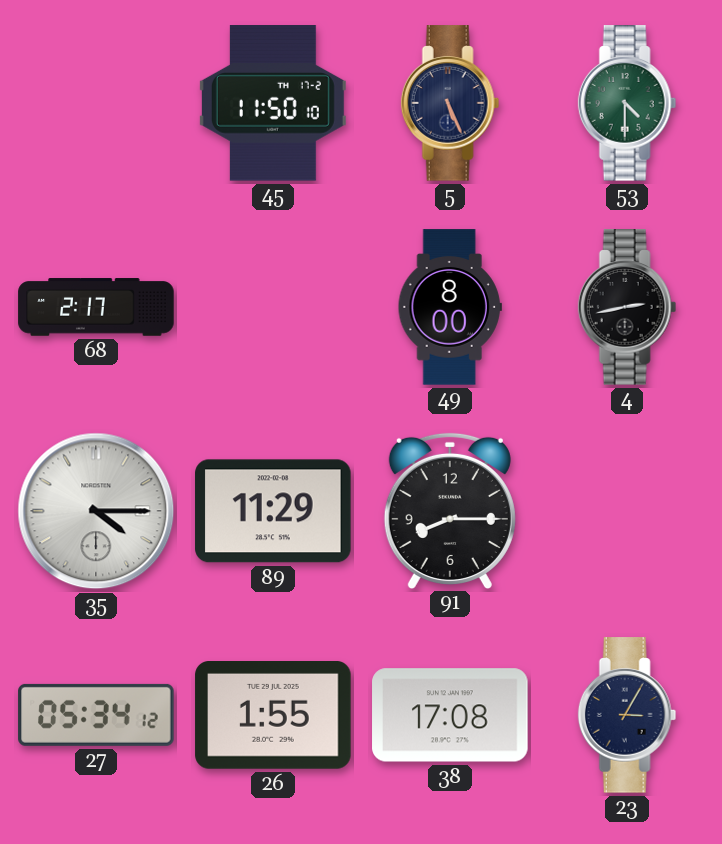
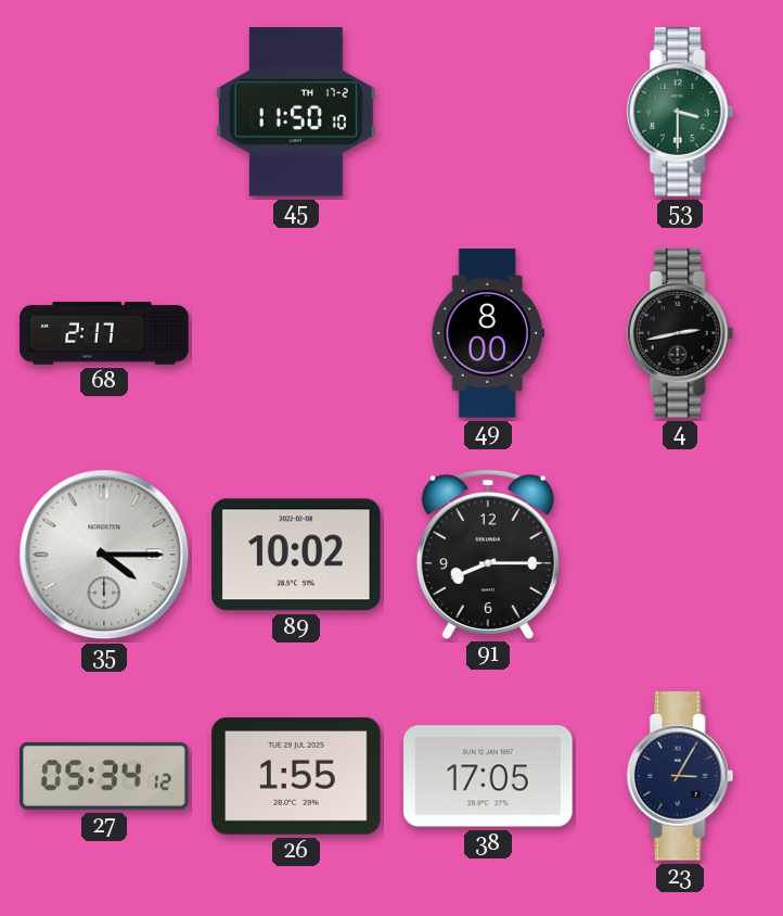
5: 5:26 -> none
53: 4:30 -> 3:30
89: 11:29 -> 10:02
38: 17:08 -> 17:05
